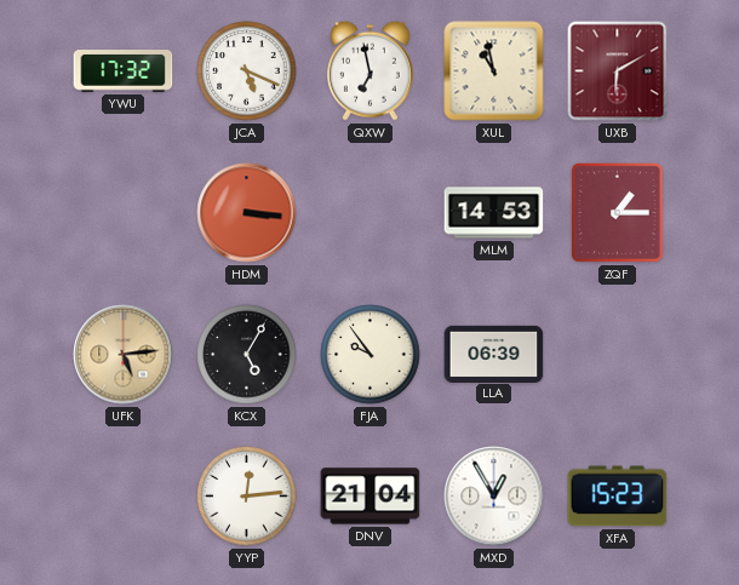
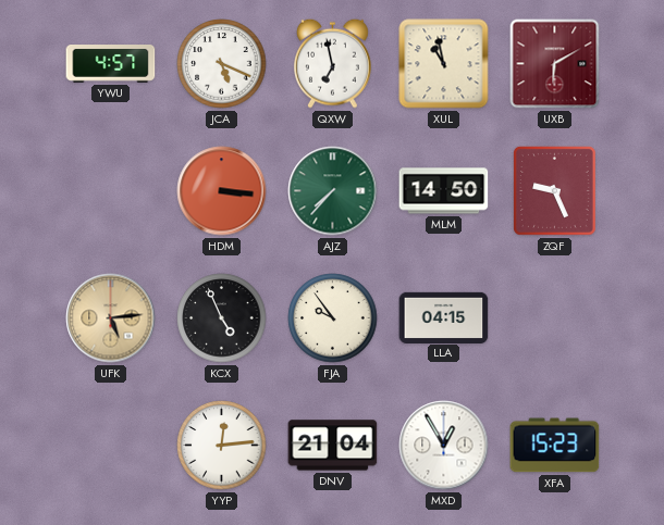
YWU: 17:32 -> 4:57
AJZ: none -> 7:37
MLM: 14:53 -> 14:50
ZQF: 1:15 -> 9:26
KCX: 5:05 -> 4:56
LLA: 06:39 -> 04:15
